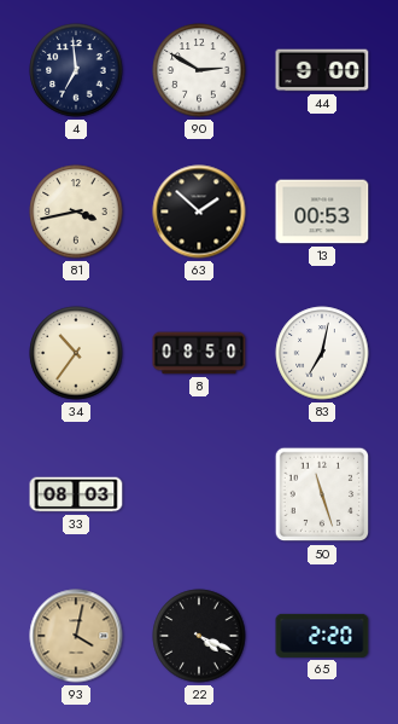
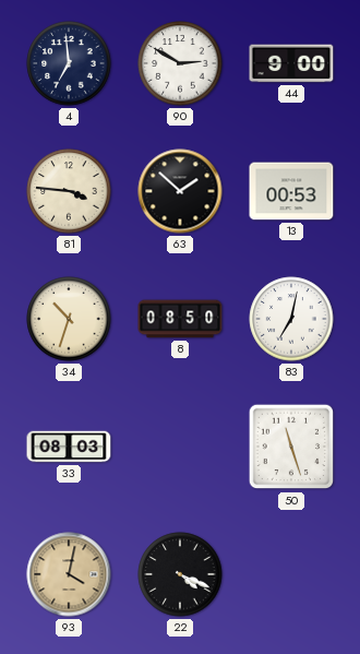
81: 3:43 -> 3:46
34: 10:36 -> 10:33
65: 2:20 -> none
